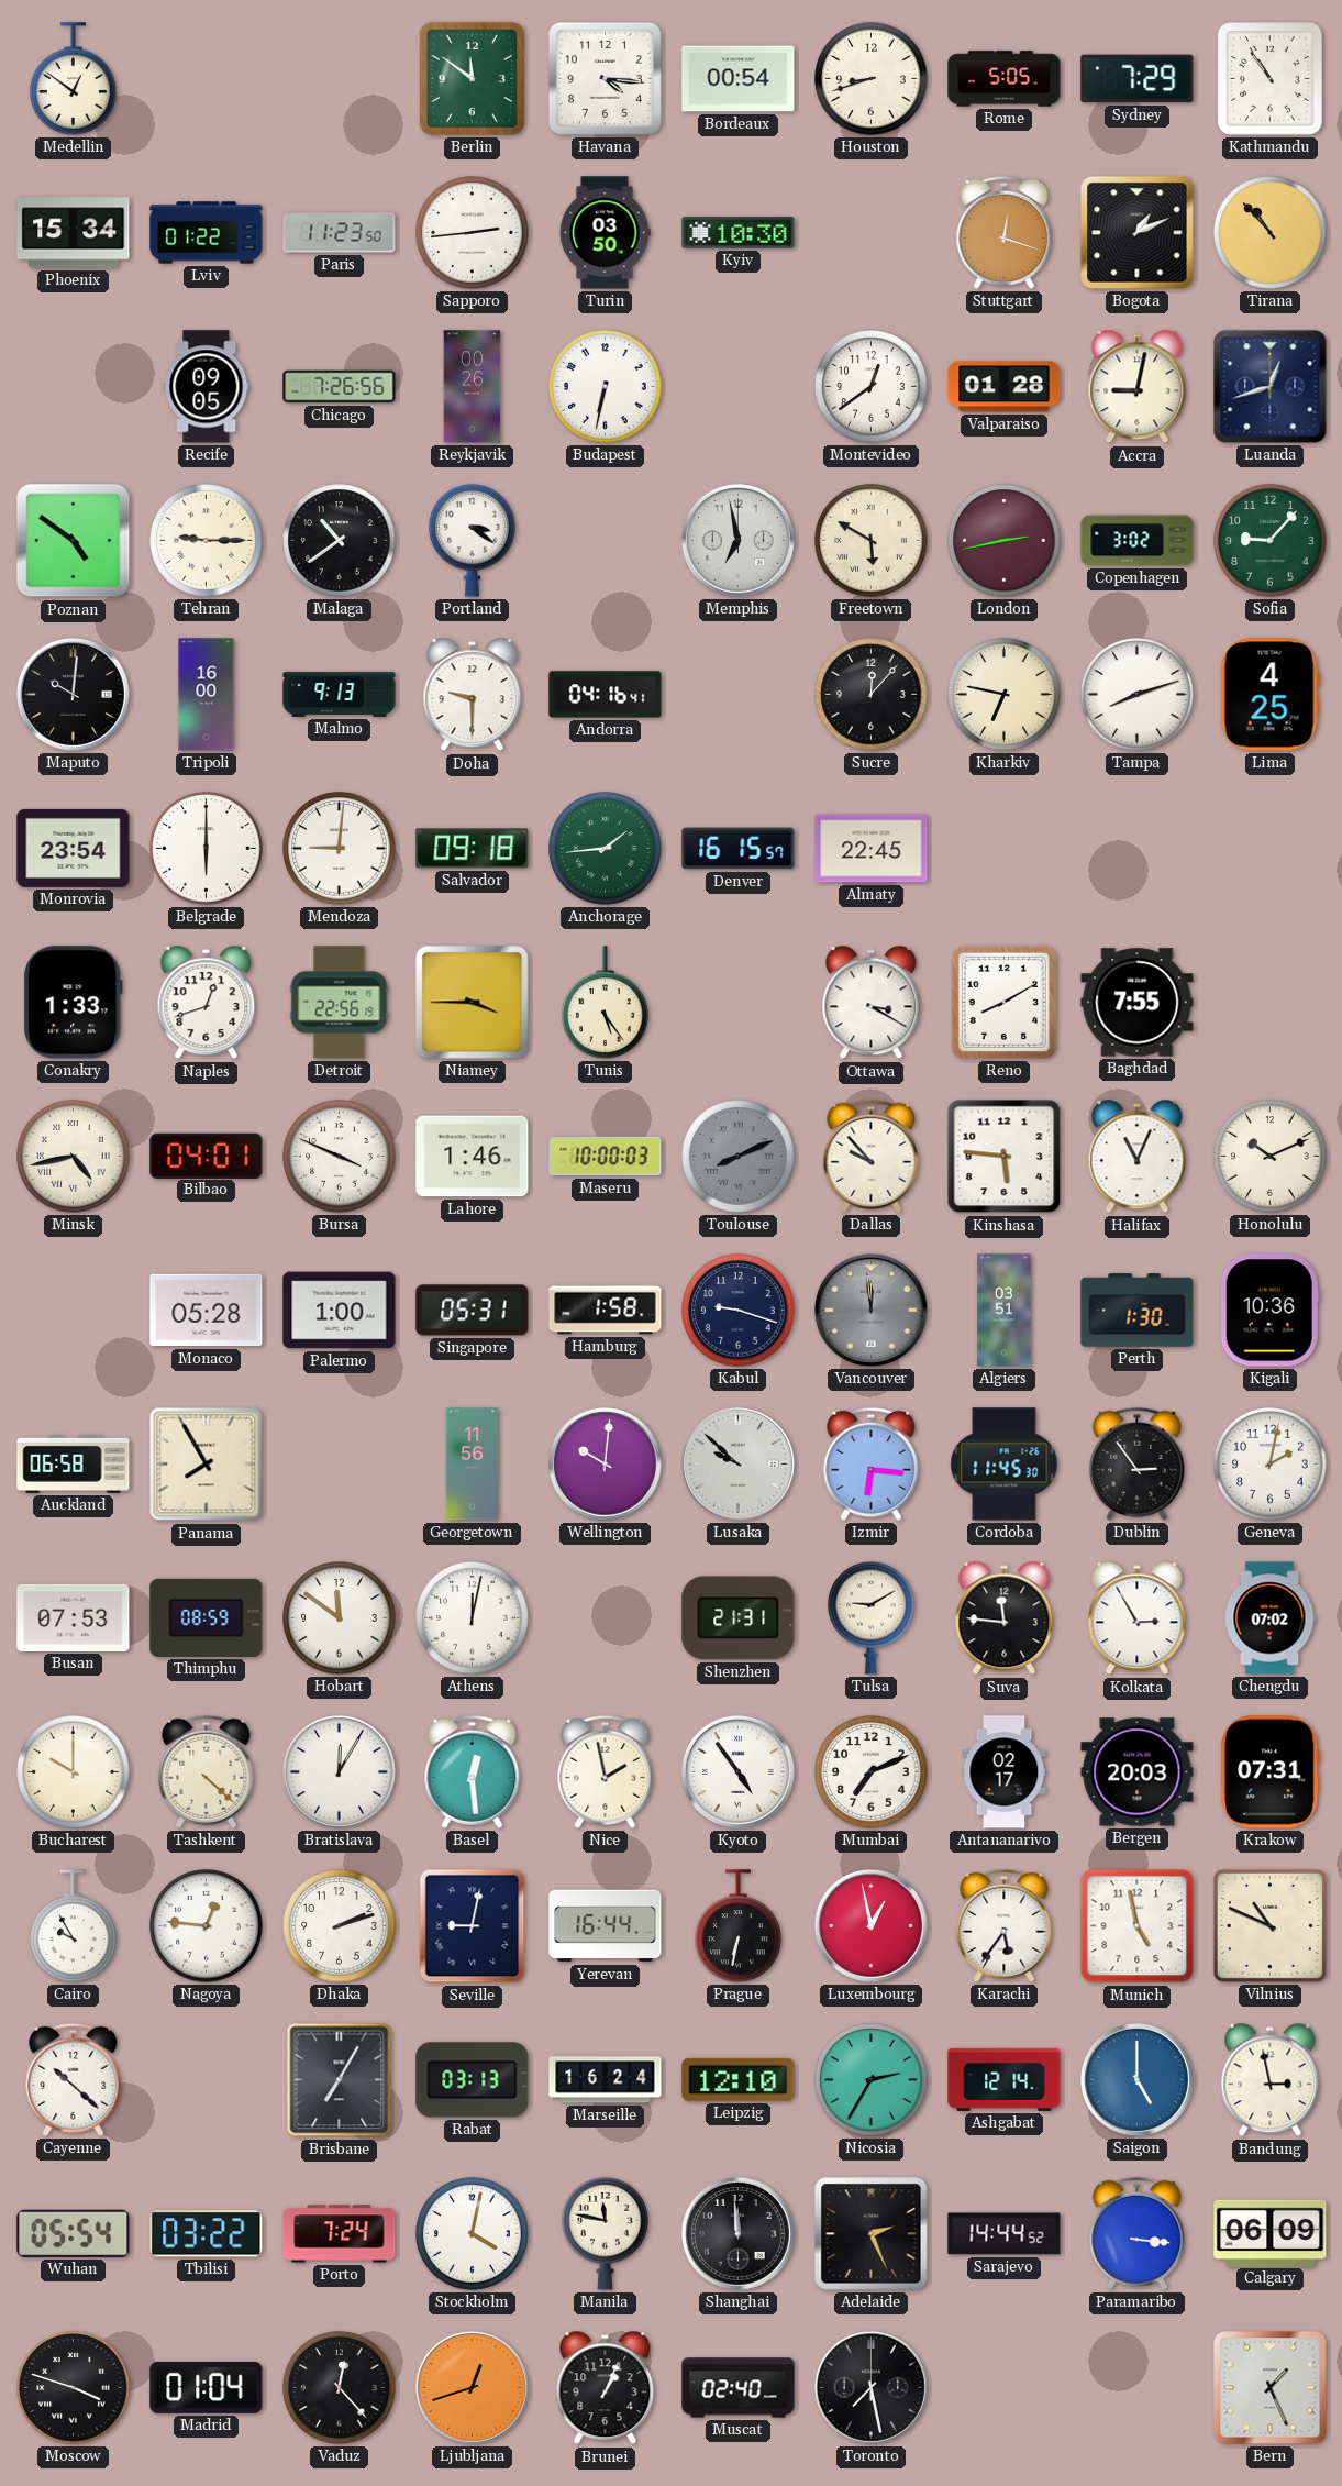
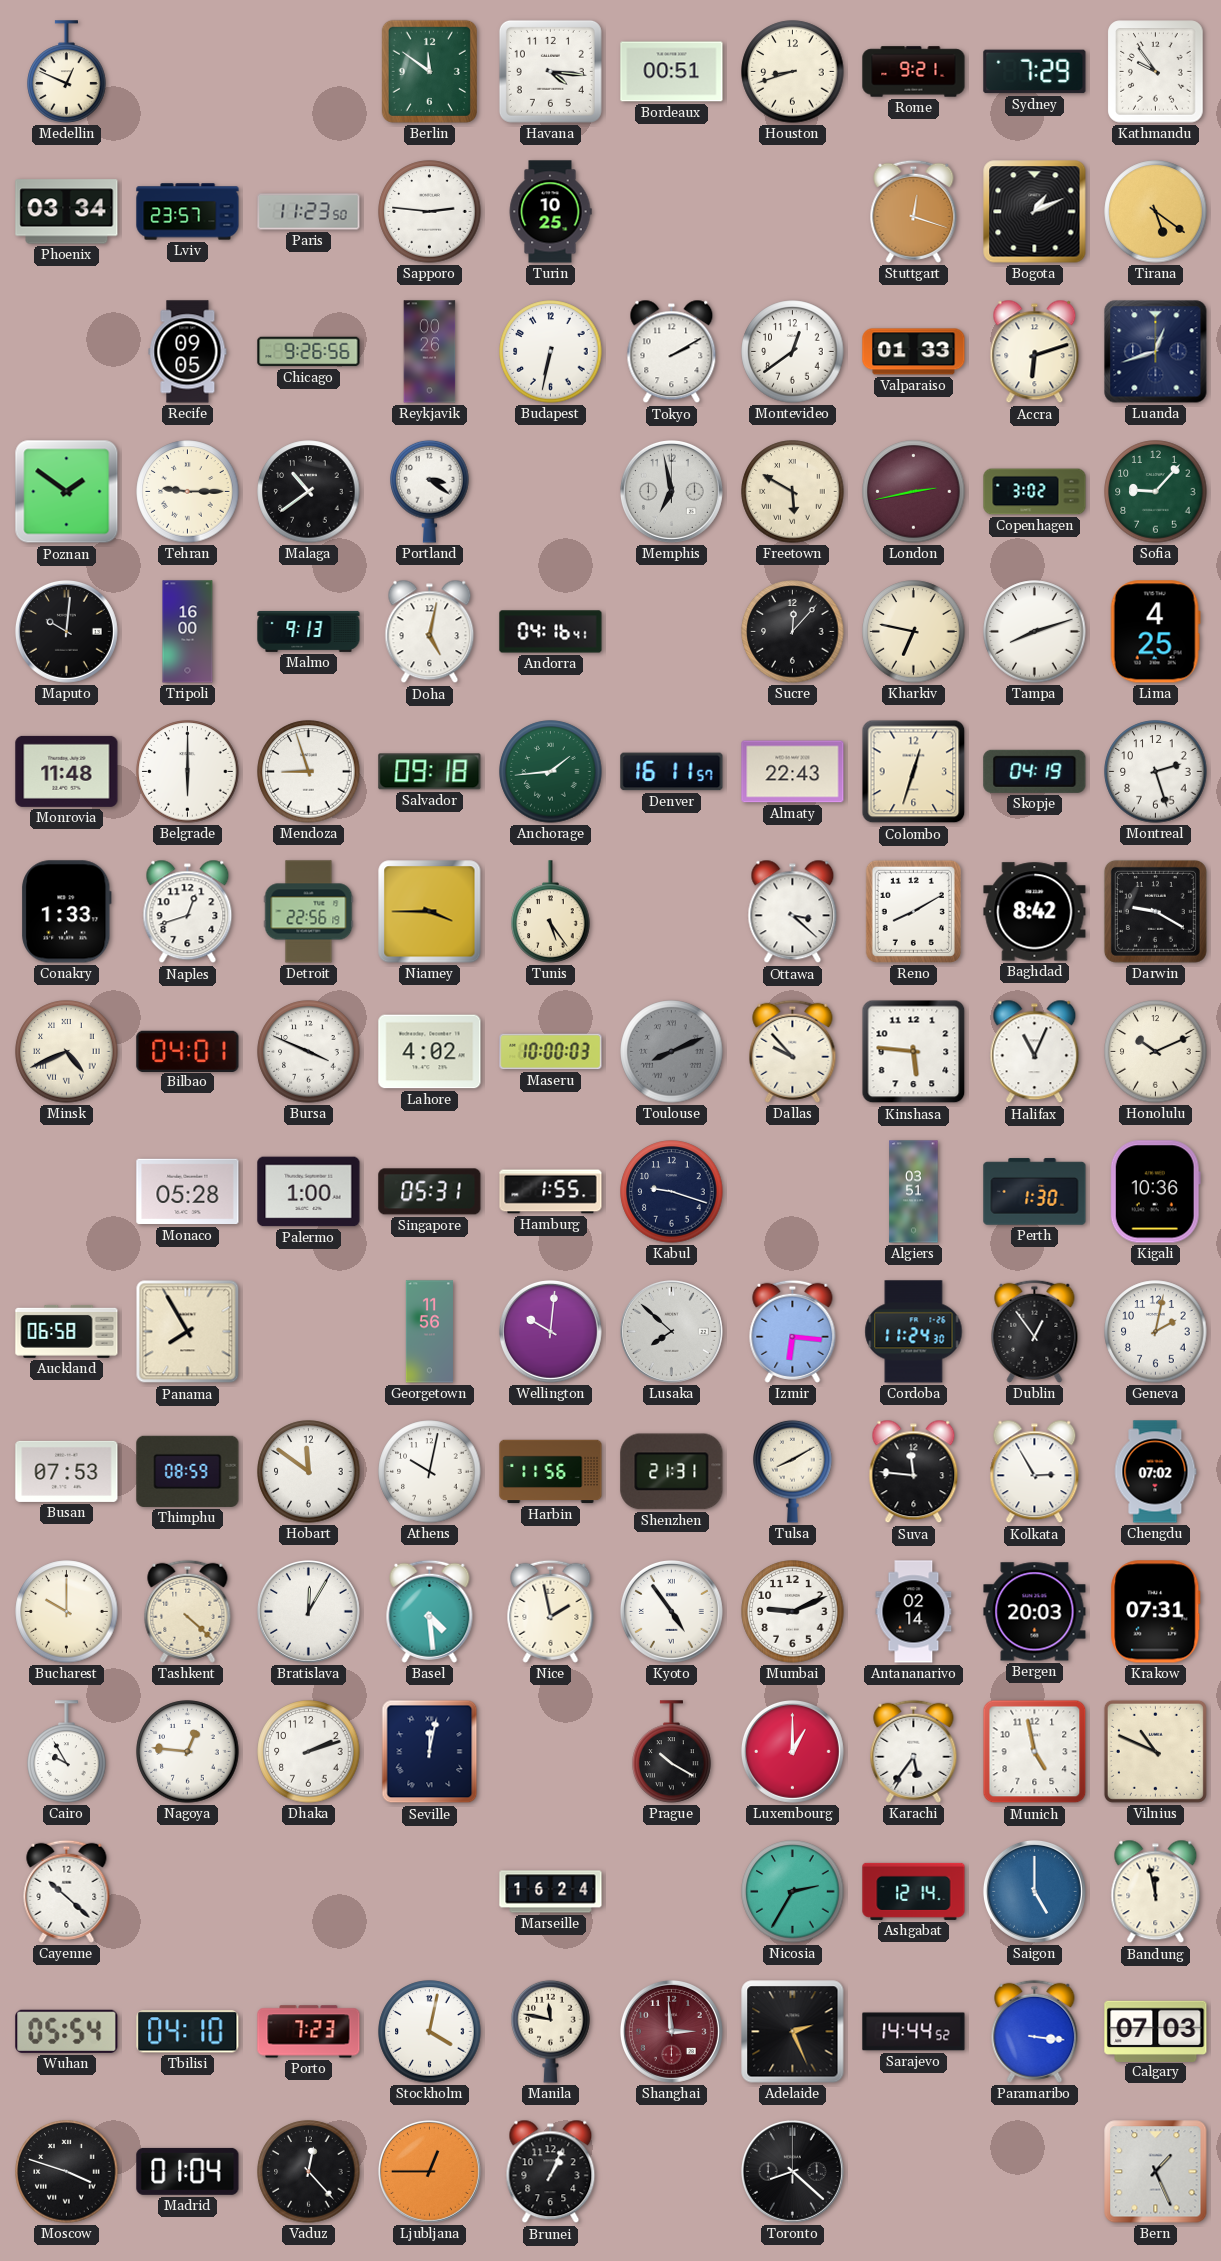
Medellin: 12:51 -> 12:49
Bordeaux: 00:54 -> 00:51
Rome: 5:05 -> 9:21
Kathmandu: 10:54 -> 9:54
Phoenix: 15:34 -> 03:34
Lviv: 01:22 -> 23:57
Sapporo: 2:44 -> 2:46
Turin: 03:50 -> 10:25
Kyiv: 10:30 -> none
Tirana: 10:53 -> 5:21
Chicago: 7:26 -> 9:26
Tokyo: none -> 2:10
Valparaiso: 01:28 -> 01:33
Accra: 9:02 -> 6:12
Poznan: 4:51 -> 1:51
Doha: 9:30 -> 5:02
Monrovia: 23:54 -> 11:48
Mendoza: 9:01 -> 8:57
Denver: 16:15 -> 16:11
Almaty: 22:45 -> 22:43
Colombo: none -> 12:33
Skopje: none -> 04:19
Montreal: none -> 2:27
Ottawa: 3:20 -> 3:22
Baghdad: 7:55 -> 8:42
Darwin: none -> 9:20
Minsk: 4:43 -> 4:41
Lahore: 1:46 -> 4:02
Hamburg: 1:58 -> 1:55
Vancouver: 11:59 -> none
Lusaka: 9:52 -> 7:52
Cordoba: 11:45 -> 11:24
Dublin: 2:54 -> 12:54
Athens: 12:02 -> 10:02
Harbin: none -> 11:56
Tulsa: 9:10 -> 8:10
Basel: 12:29 -> 4:29
Mumbai: 7:11 -> 9:11
Antananarivo: 02:17 -> 02:14
Seville: 9:02 -> 12:02
Yerevan: 16:44 -> none
Prague: 6:32 -> 10:20
Luxembourg: 12:58 -> 1:00
Brisbane: 7:05 -> none
Rabat: 03:13 -> none
Leipzig: 12:10 -> none
Bandung: 2:58 -> 11:58
Tbilisi: 03:22 -> 04:10
Porto: 7:24 -> 7:23
Shanghai: 11:59 -> 2:59
Shanghai dial: black -> burgundy
Calgary: 06:09 -> 07:03
Ljubljana: 12:42 -> 12:45
Muscat: 02:40 -> none
Toronto: 7:28 -> 8:22
